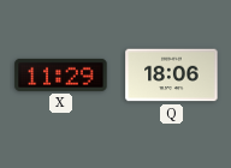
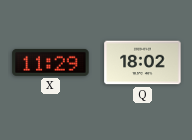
Q: 18:06 -> 18:02
